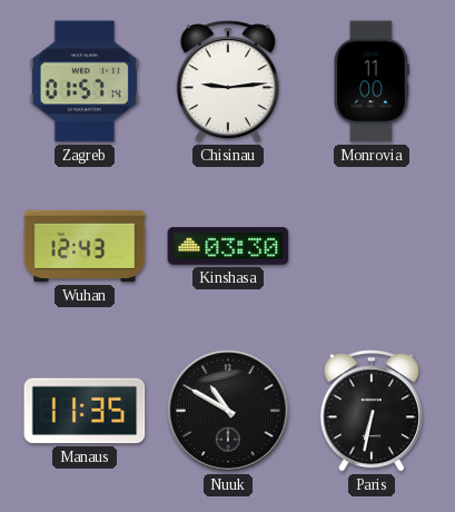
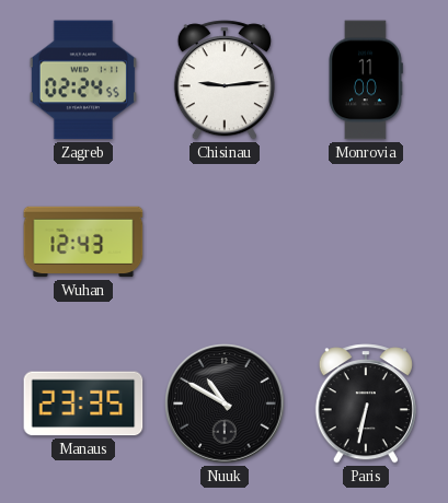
Zagreb: 01:57 -> 02:24
Kinshasa: 03:30 -> none
Manaus: 11:35 -> 23:35
